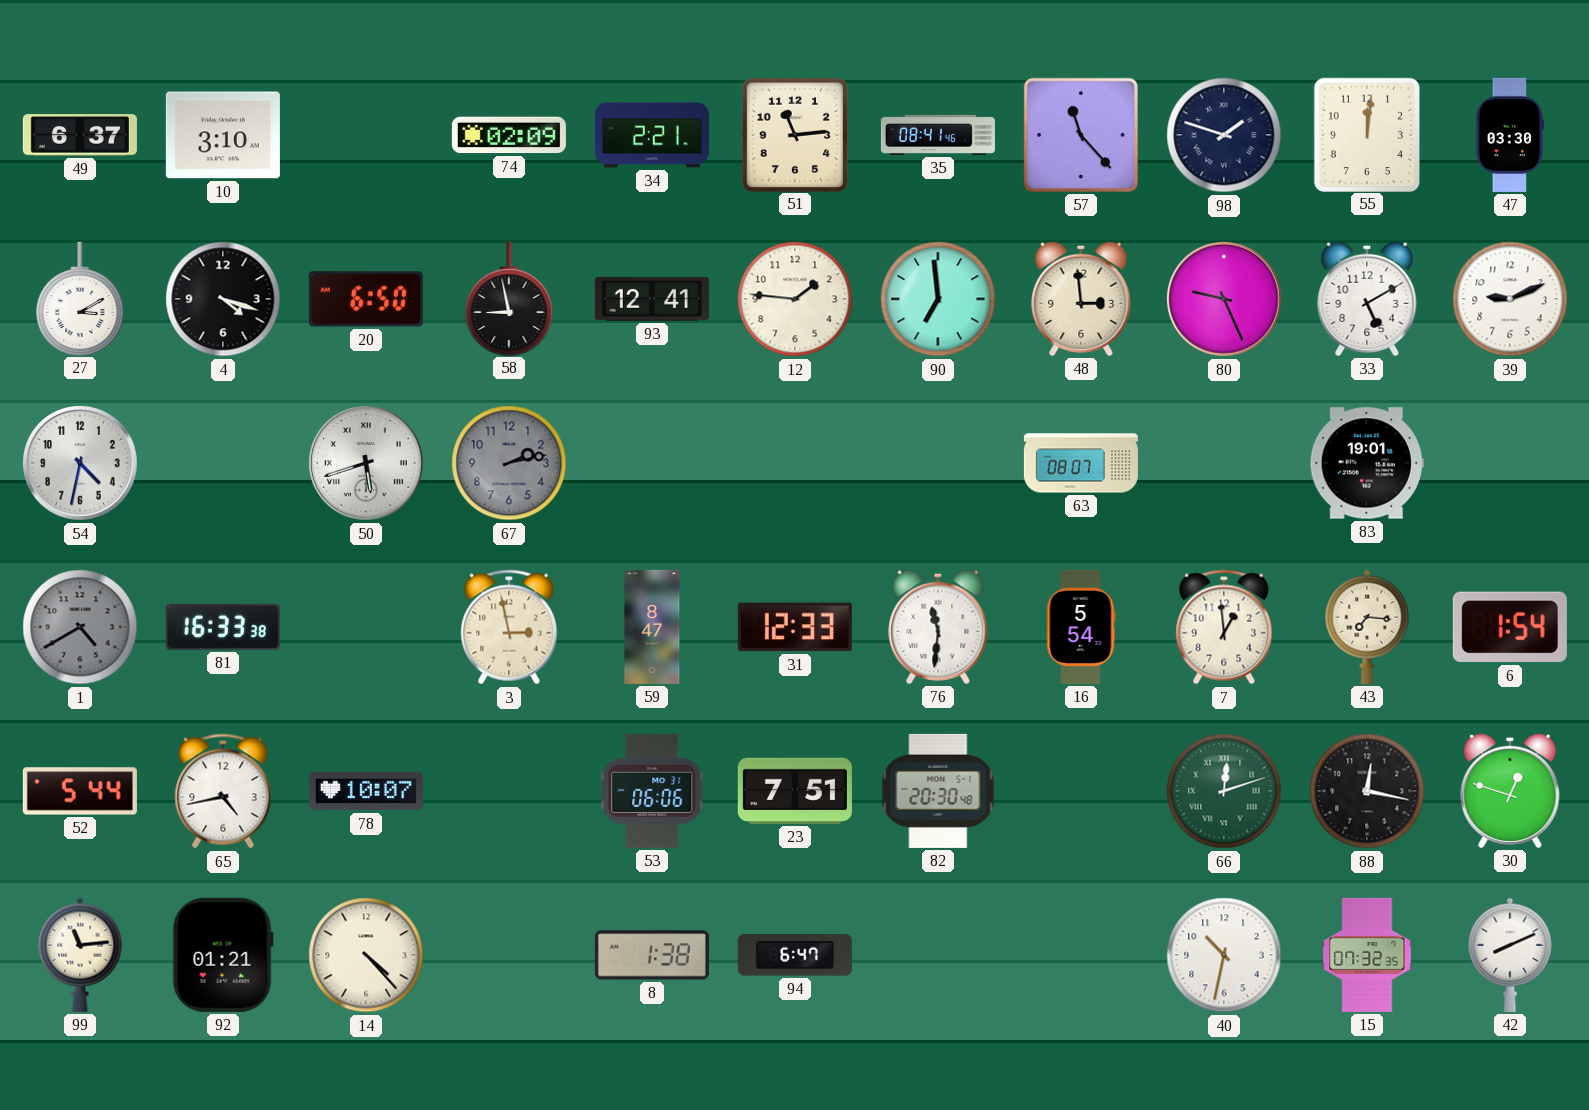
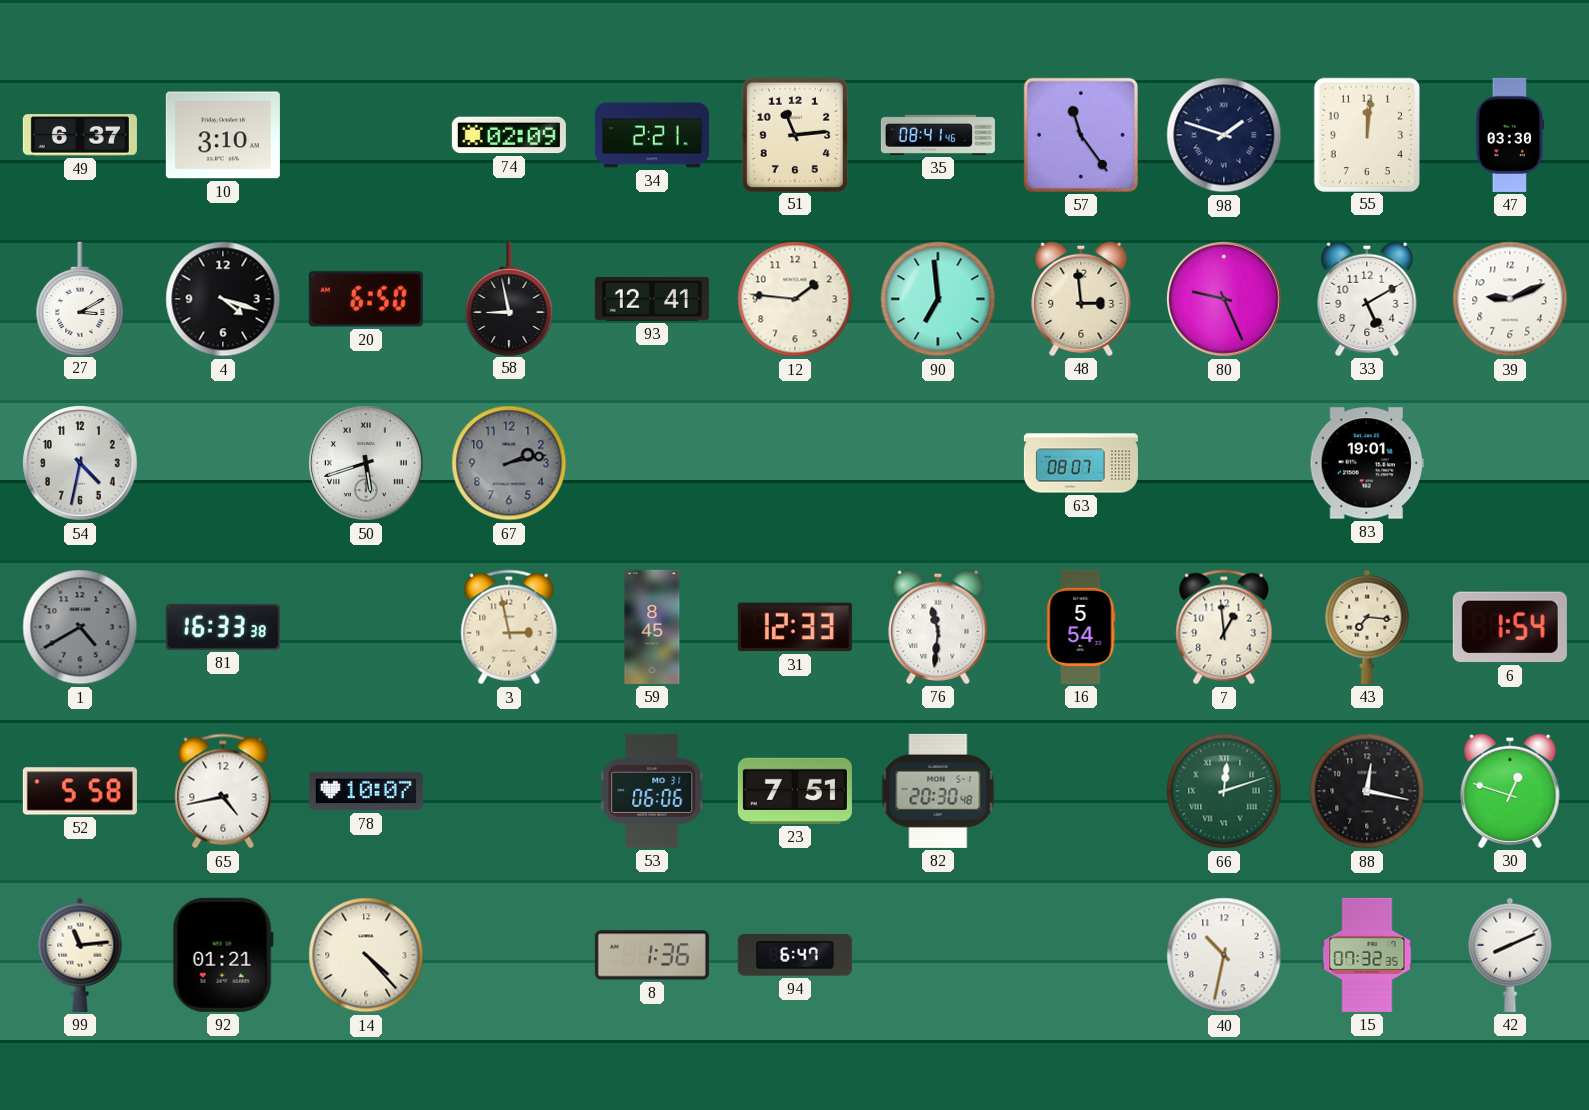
57: 11:23 -> 11:24
59: 8:47 -> 8:45
52: 5:44 -> 5:58
8: 1:38 -> 1:36
